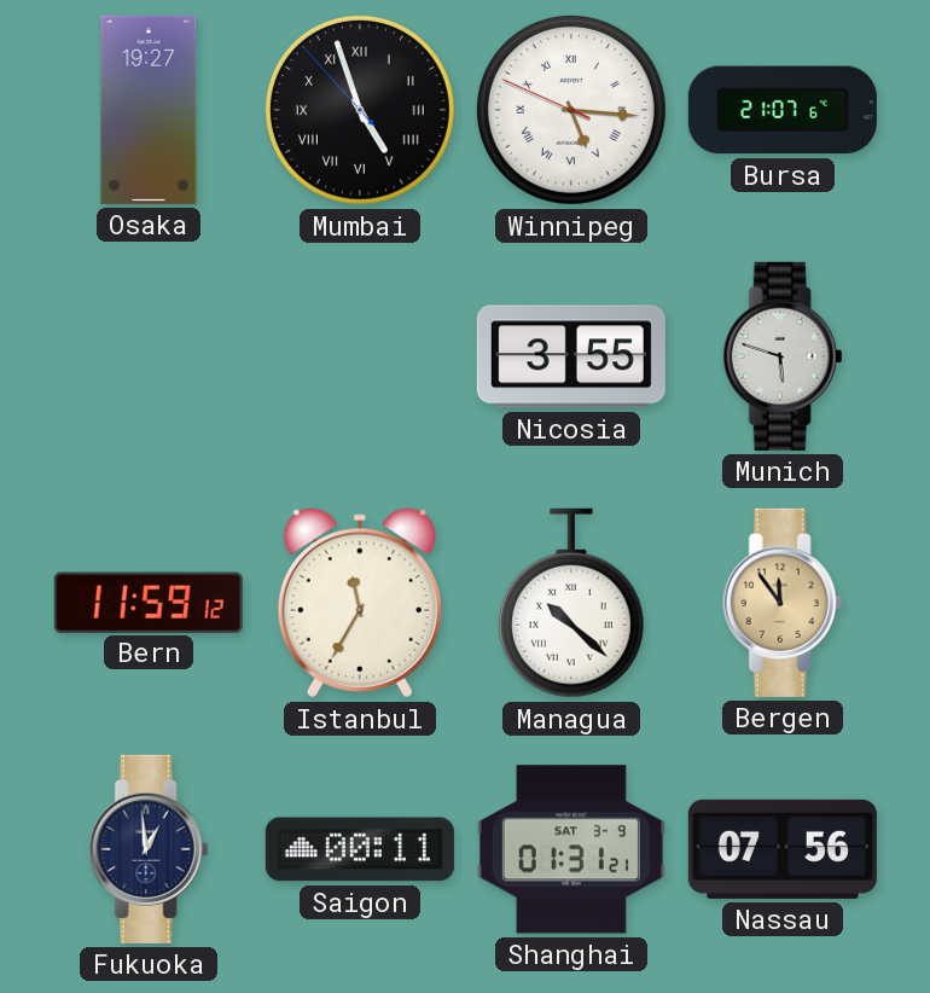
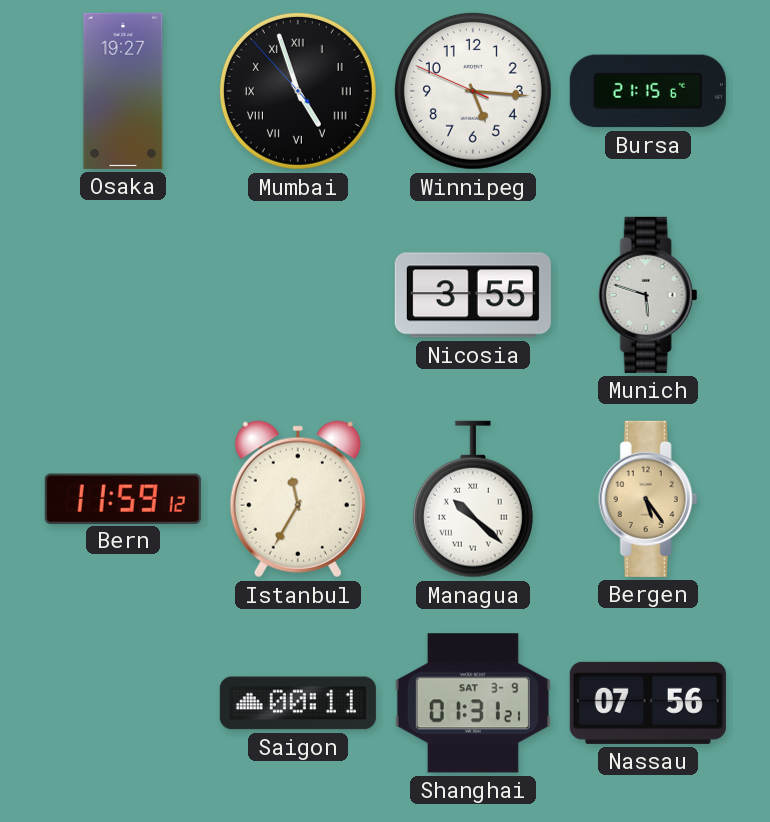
Winnipeg numerals: Roman -> Arabic
Bursa: 21:07 -> 21:15
Bergen: 11:54 -> 5:24
Fukuoka: 12:59 -> none
